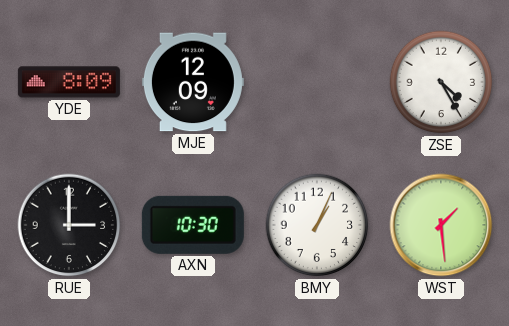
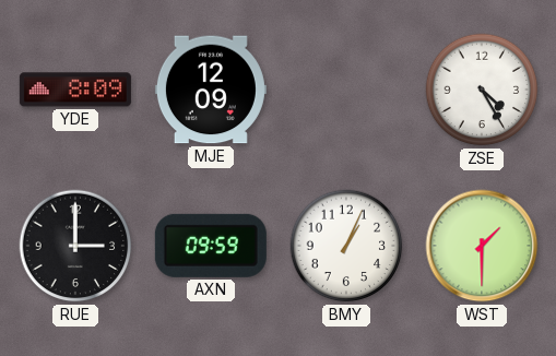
AXN: 10:30 -> 09:59
WST: 1:29 -> 1:30
